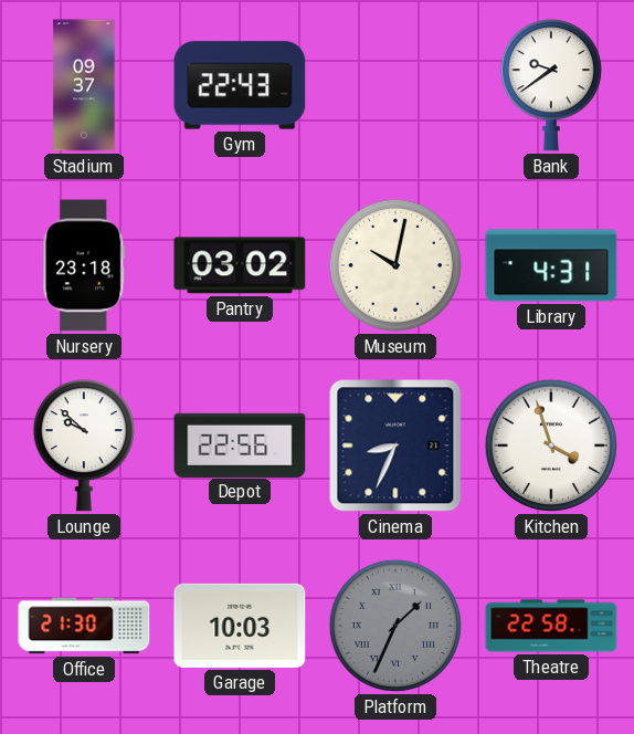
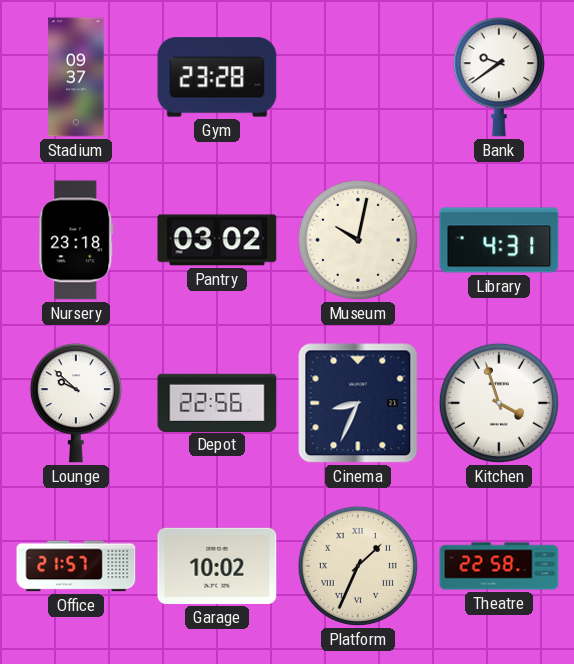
Gym: 22:43 -> 23:28
Office: 21:30 -> 21:57
Garage: 10:03 -> 10:02
Platform dial: grey -> cream
